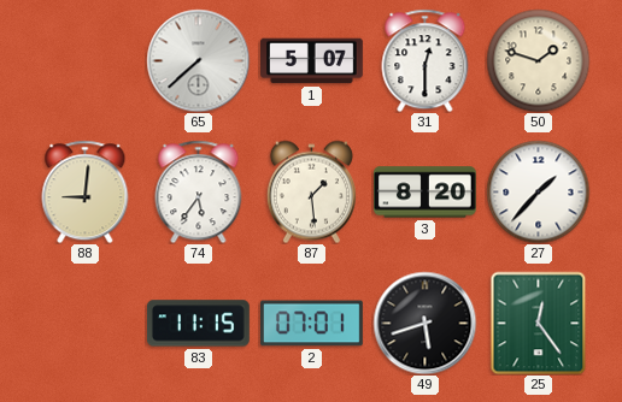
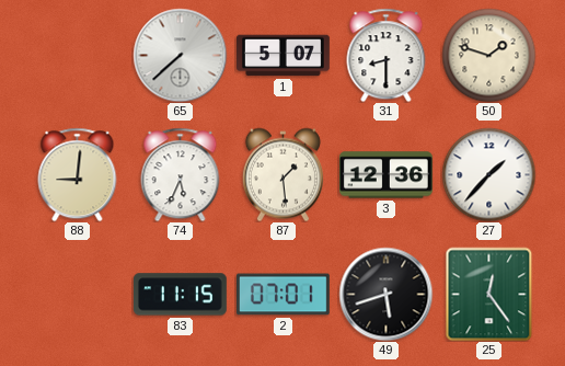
31: 12:30 -> 8:30
74: 5:36 -> 5:34
3: 8:20 -> 12:36
